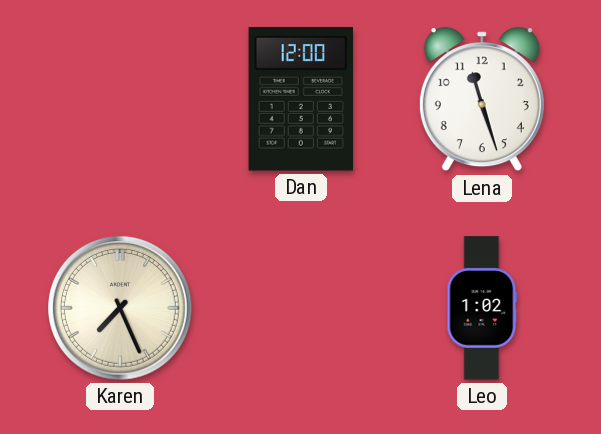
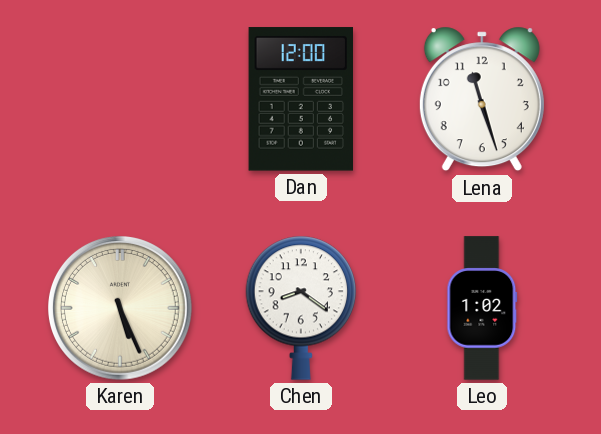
Karen: 7:26 -> 5:26
Chen: none -> 8:21
